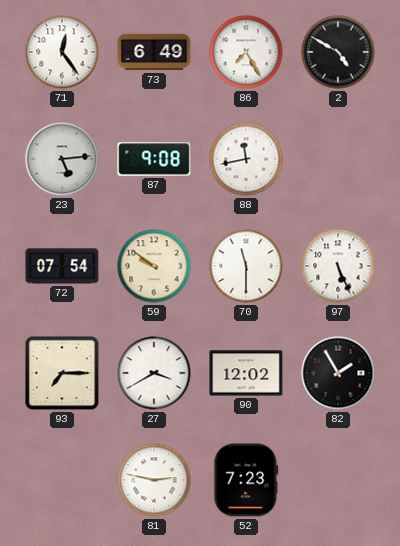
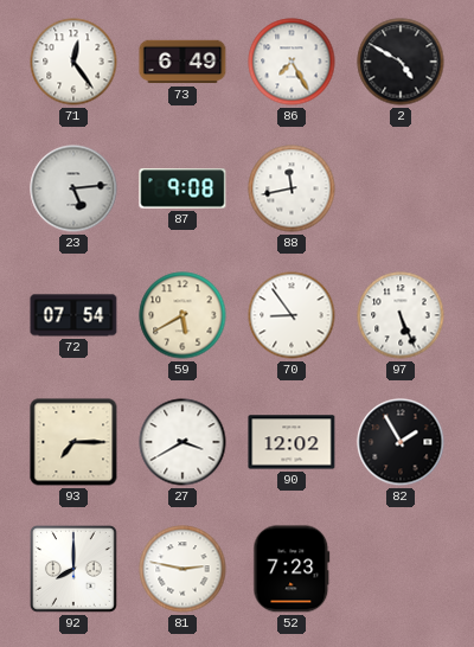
59: 9:51 -> 5:40
70: 11:30 -> 8:54
92: none -> 8:00
